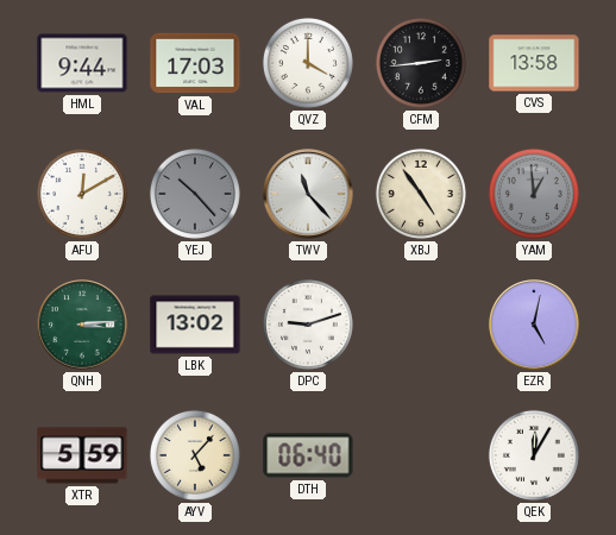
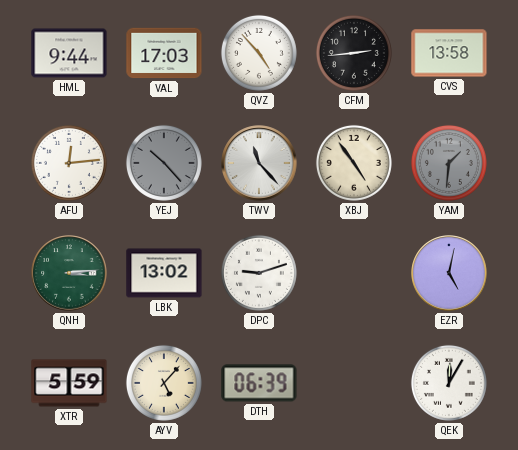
QVZ: 4:00 -> 4:53
AFU: 12:10 -> 12:14
YAM: 12:59 -> 1:31
DTH: 06:40 -> 06:39
